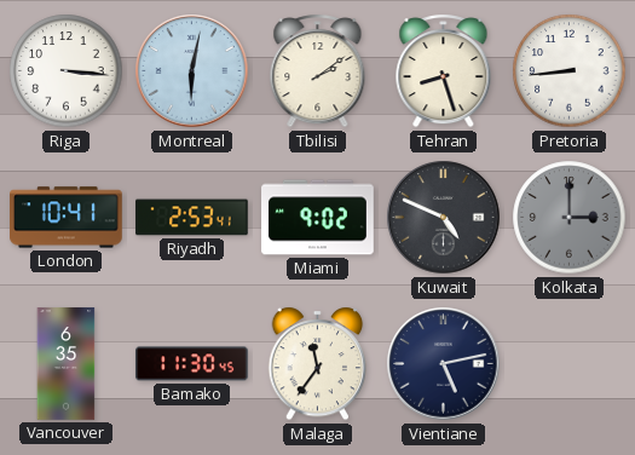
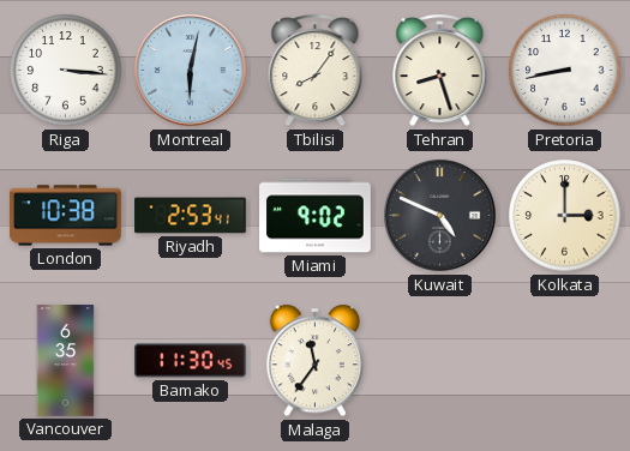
Tbilisi: 2:09 -> 8:06
Pretoria: 8:44 -> 8:43
London: 10:41 -> 10:38
Kolkata dial: grey -> cream
Vientiane: 5:13 -> none
